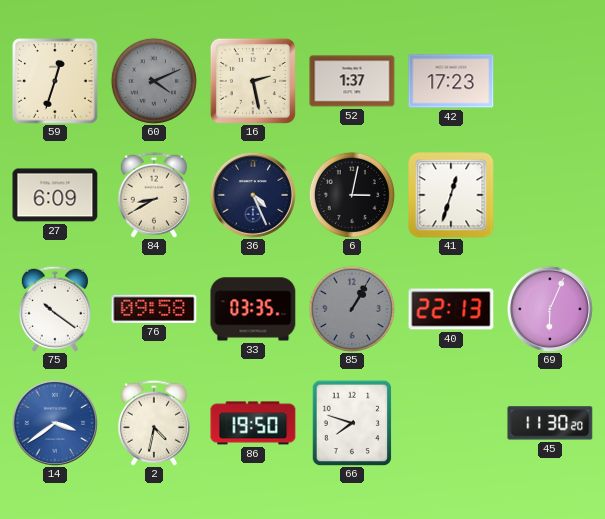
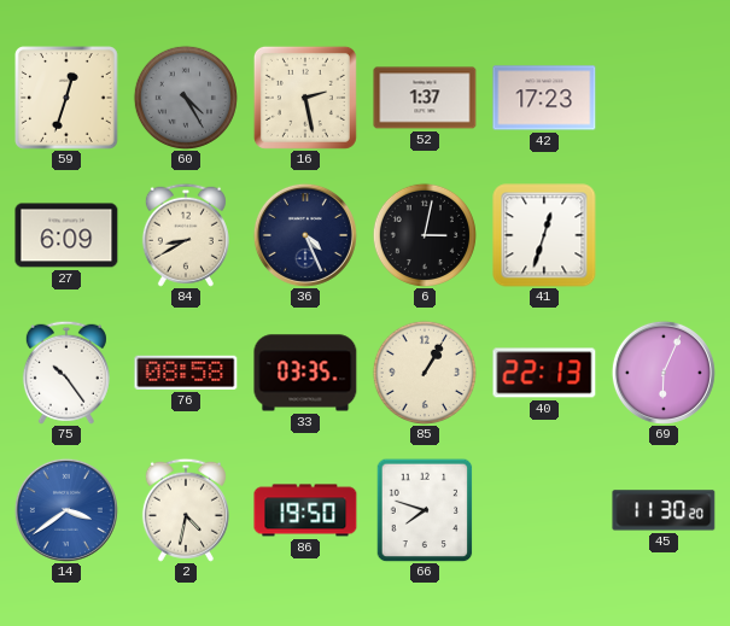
60: 4:11 -> 4:25
75: 10:21 -> 10:24
76: 09:58 -> 08:58
85 dial: grey -> cream
